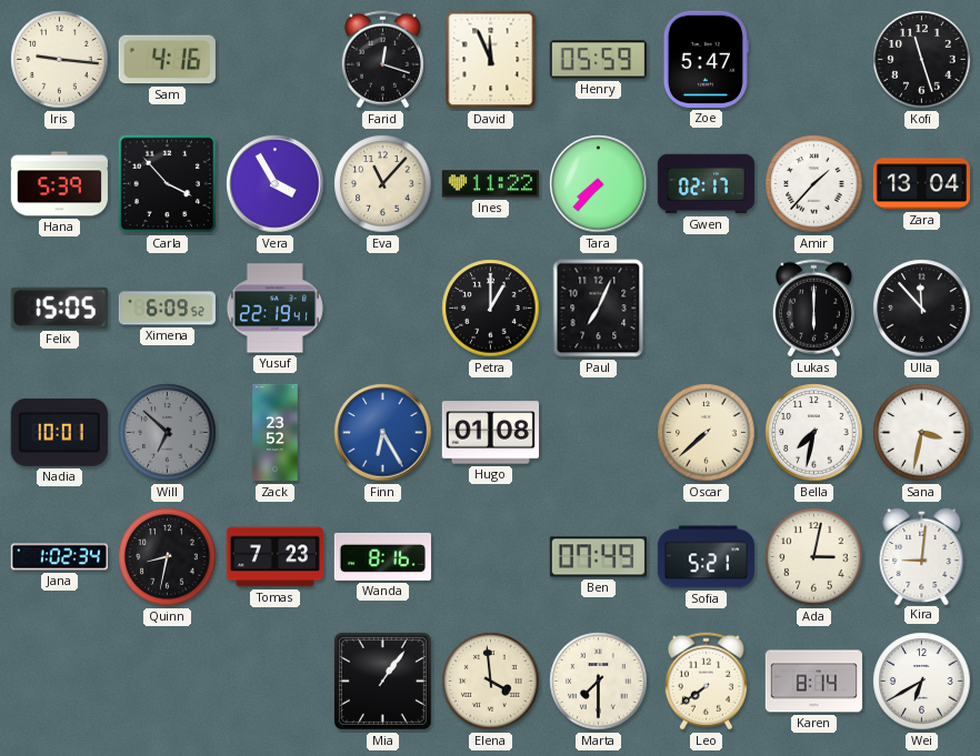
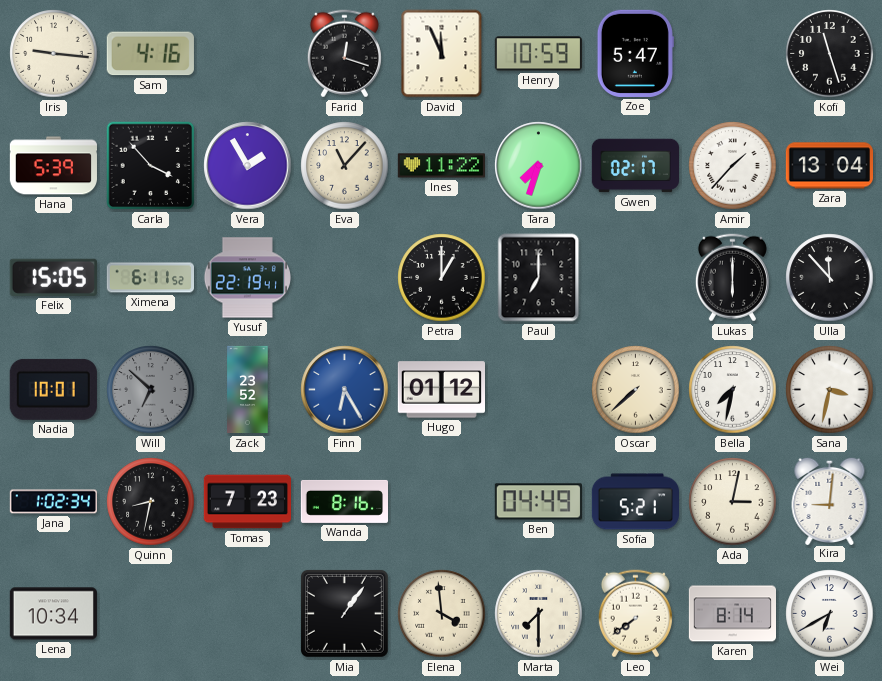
Henry: 05:59 -> 10:59
Vera: 3:55 -> 1:55
Tara: 7:37 -> 7:33
Ximena: 6:09 -> 6:11
Paul: 7:04 -> 7:00
Hugo: 01:08 -> 01:12
Ben: 07:49 -> 04:49
Lena: none -> 10:34
